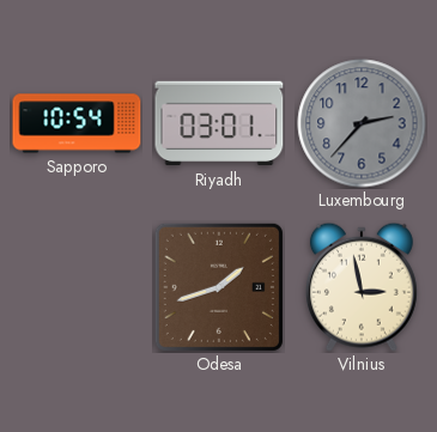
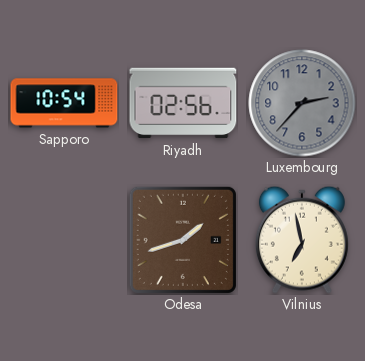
Riyadh: 03:01 -> 02:56
Vilnius: 2:58 -> 6:58
